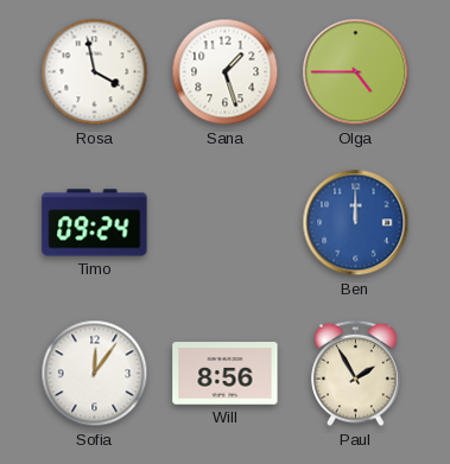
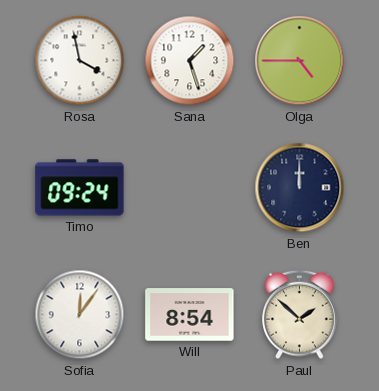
Ben dial: blue -> navy
Will: 8:56 -> 8:54
Paul: 1:55 -> 1:52
